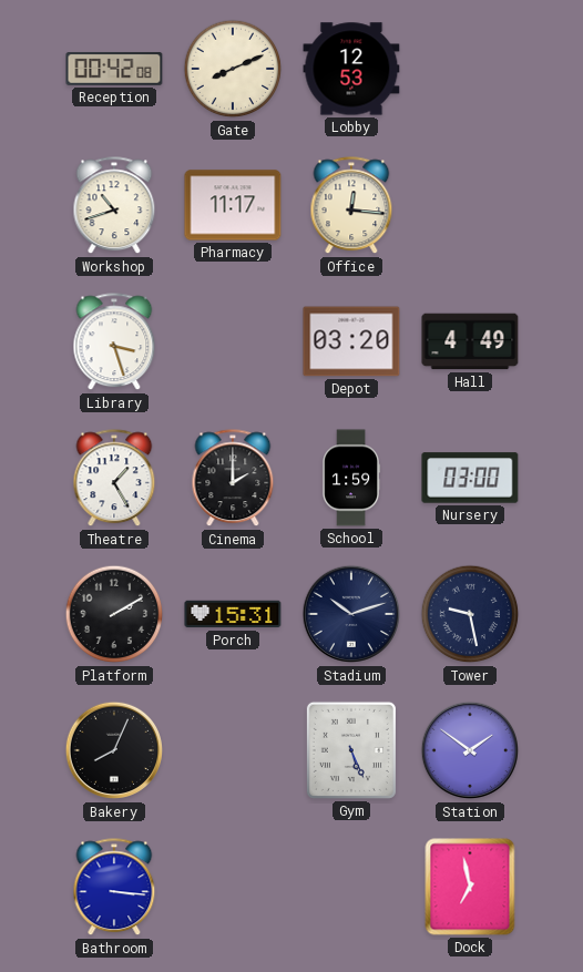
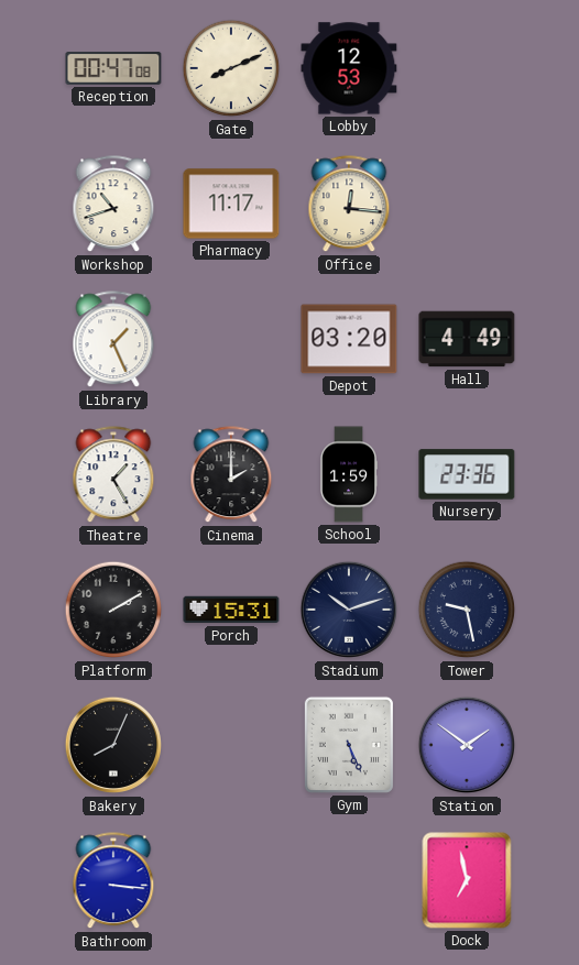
Reception: 00:42 -> 00:47
Library: 3:27 -> 1:26
Nursery: 03:00 -> 23:36
